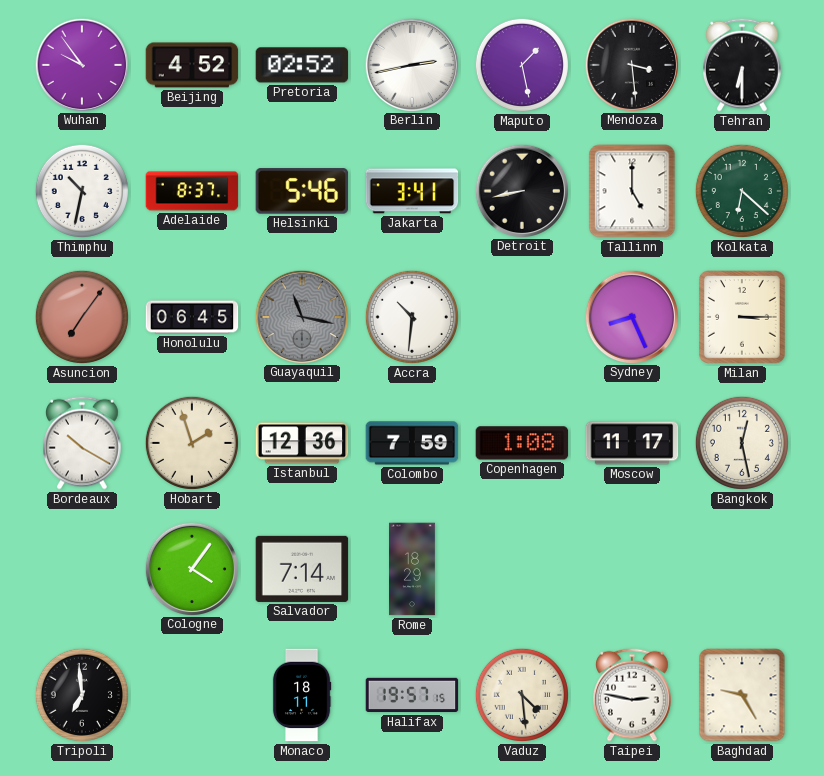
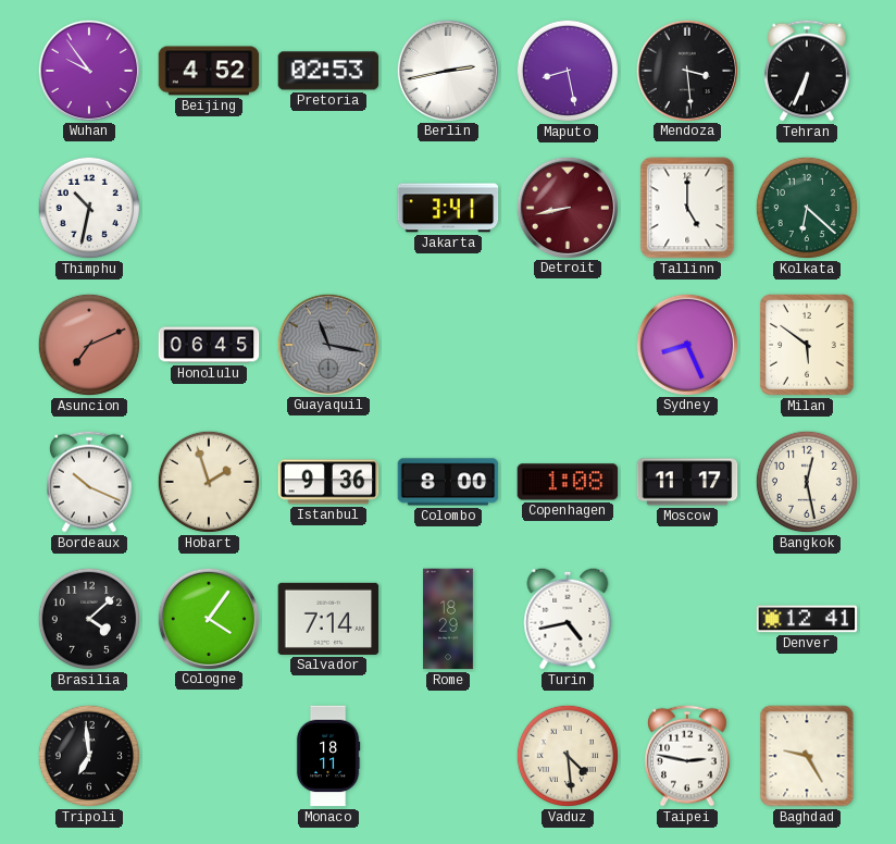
Pretoria: 02:52 -> 02:53
Maputo: 1:28 -> 8:28
Tehran: 6:30 -> 6:34
Adelaide: 8:37 -> none
Helsinki: 5:46 -> none
Detroit dial: black -> burgundy
Asuncion: 7:06 -> 7:11
Accra: 10:31 -> none
Milan: 3:15 -> 5:51
Bordeaux: 10:20 -> 10:19
Istanbul: 12:36 -> 9:36
Colombo: 7:59 -> 8:00
Brasilia: none -> 4:08
Turin: none -> 4:43
Denver: none -> 12:41
Halifax: 19:57 -> none
